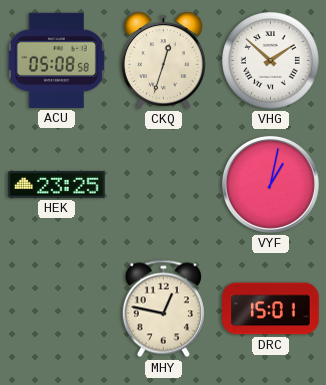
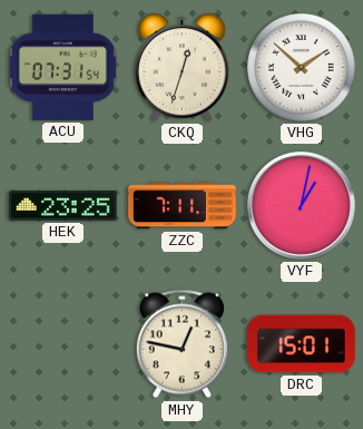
ACU: 05:08 -> 07:31
ZZC: none -> 7:11
